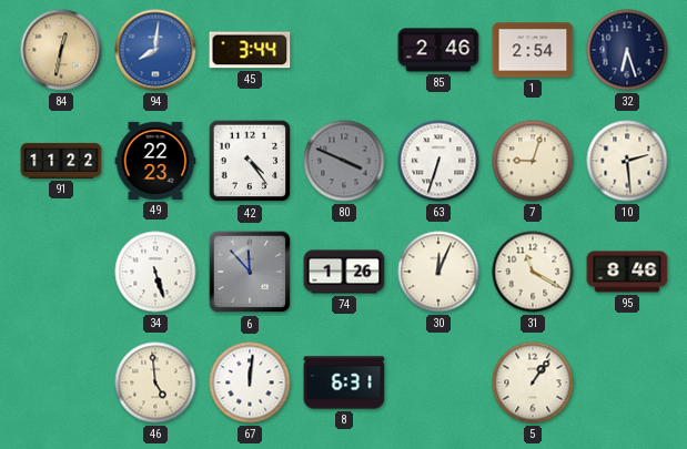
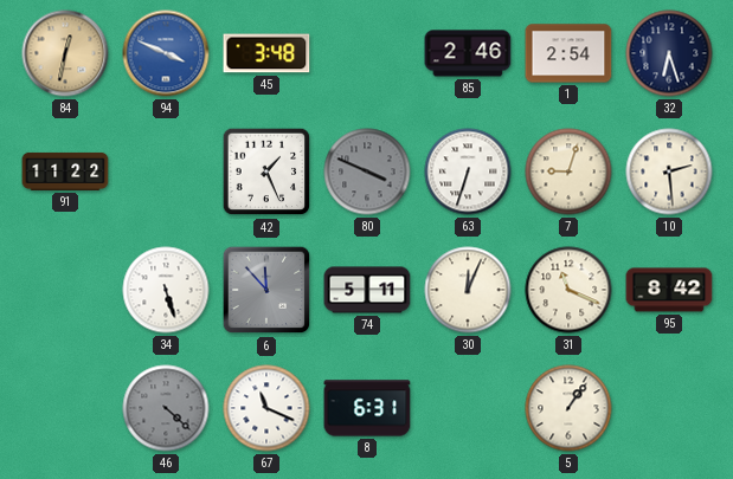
94: 8:01 -> 3:49
45: 3:44 -> 3:48
49: 22:23 -> none
42: 4:24 -> 1:26
74: 1:26 -> 5:11
31: 11:20 -> 11:19
95: 8:46 -> 8:42
46: 4:59 -> 4:22
46 dial: cream -> grey
67: 12:01 -> 11:19
